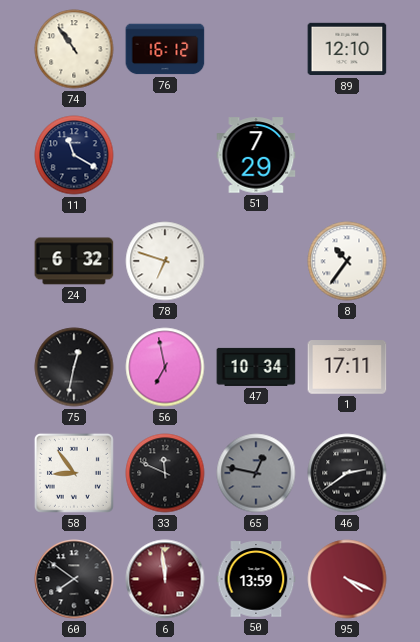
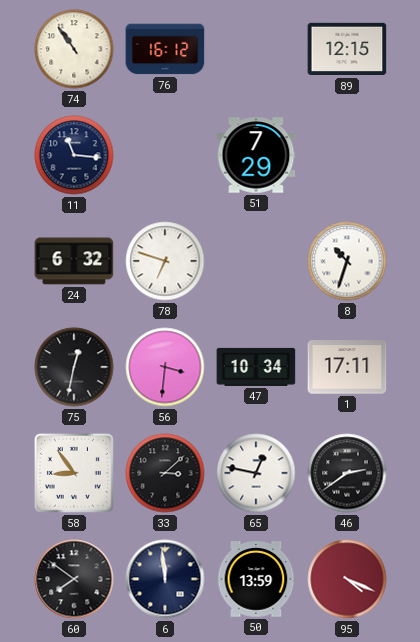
89: 12:10 -> 12:15
11: 11:20 -> 11:16
8: 10:36 -> 10:33
56: 6:58 -> 3:31
33: 11:49 -> 3:08
65 dial: grey -> white
6 dial: burgundy -> navy
